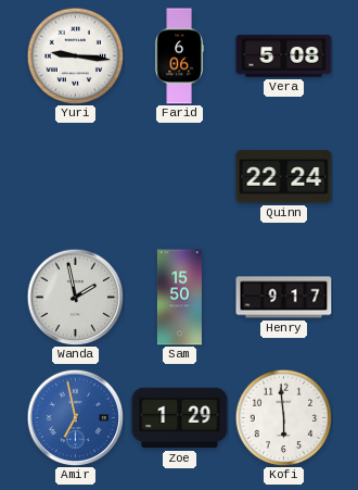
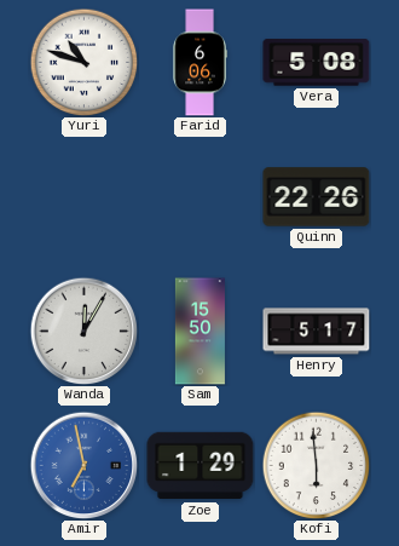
Yuri: 9:16 -> 10:48
Quinn: 22:24 -> 22:26
Wanda: 1:58 -> 12:05
Henry: 9:17 -> 5:17
